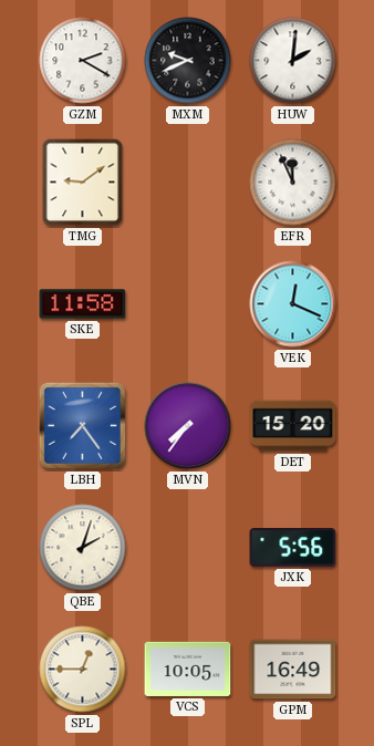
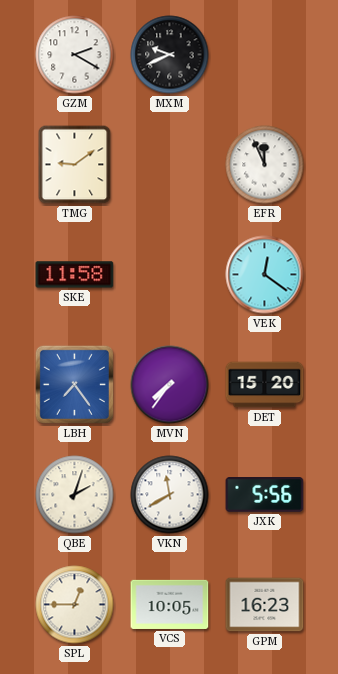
HUW: 2:01 -> none
VEK: 12:19 -> 12:21
VKN: none -> 11:40
GPM: 16:49 -> 16:23
